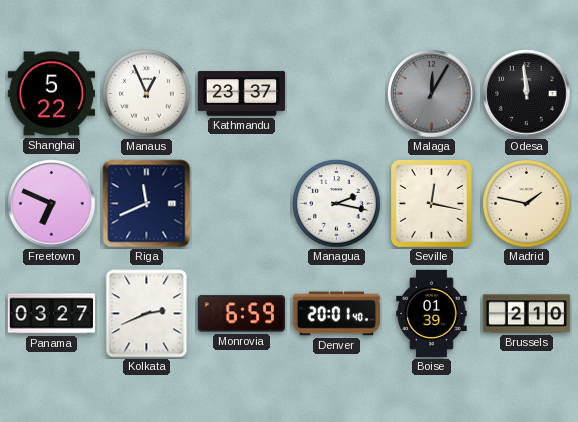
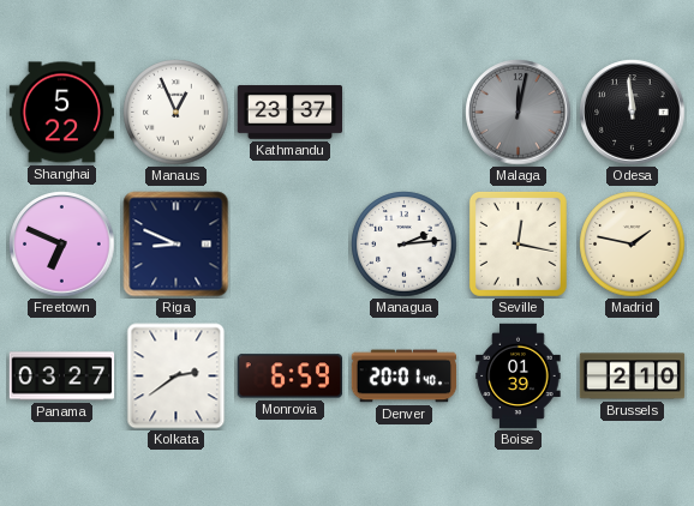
Malaga: 12:05 -> 12:02
Riga: 11:41 -> 8:49
Managua: 2:17 -> 2:14
Kolkata: 2:41 -> 2:39
